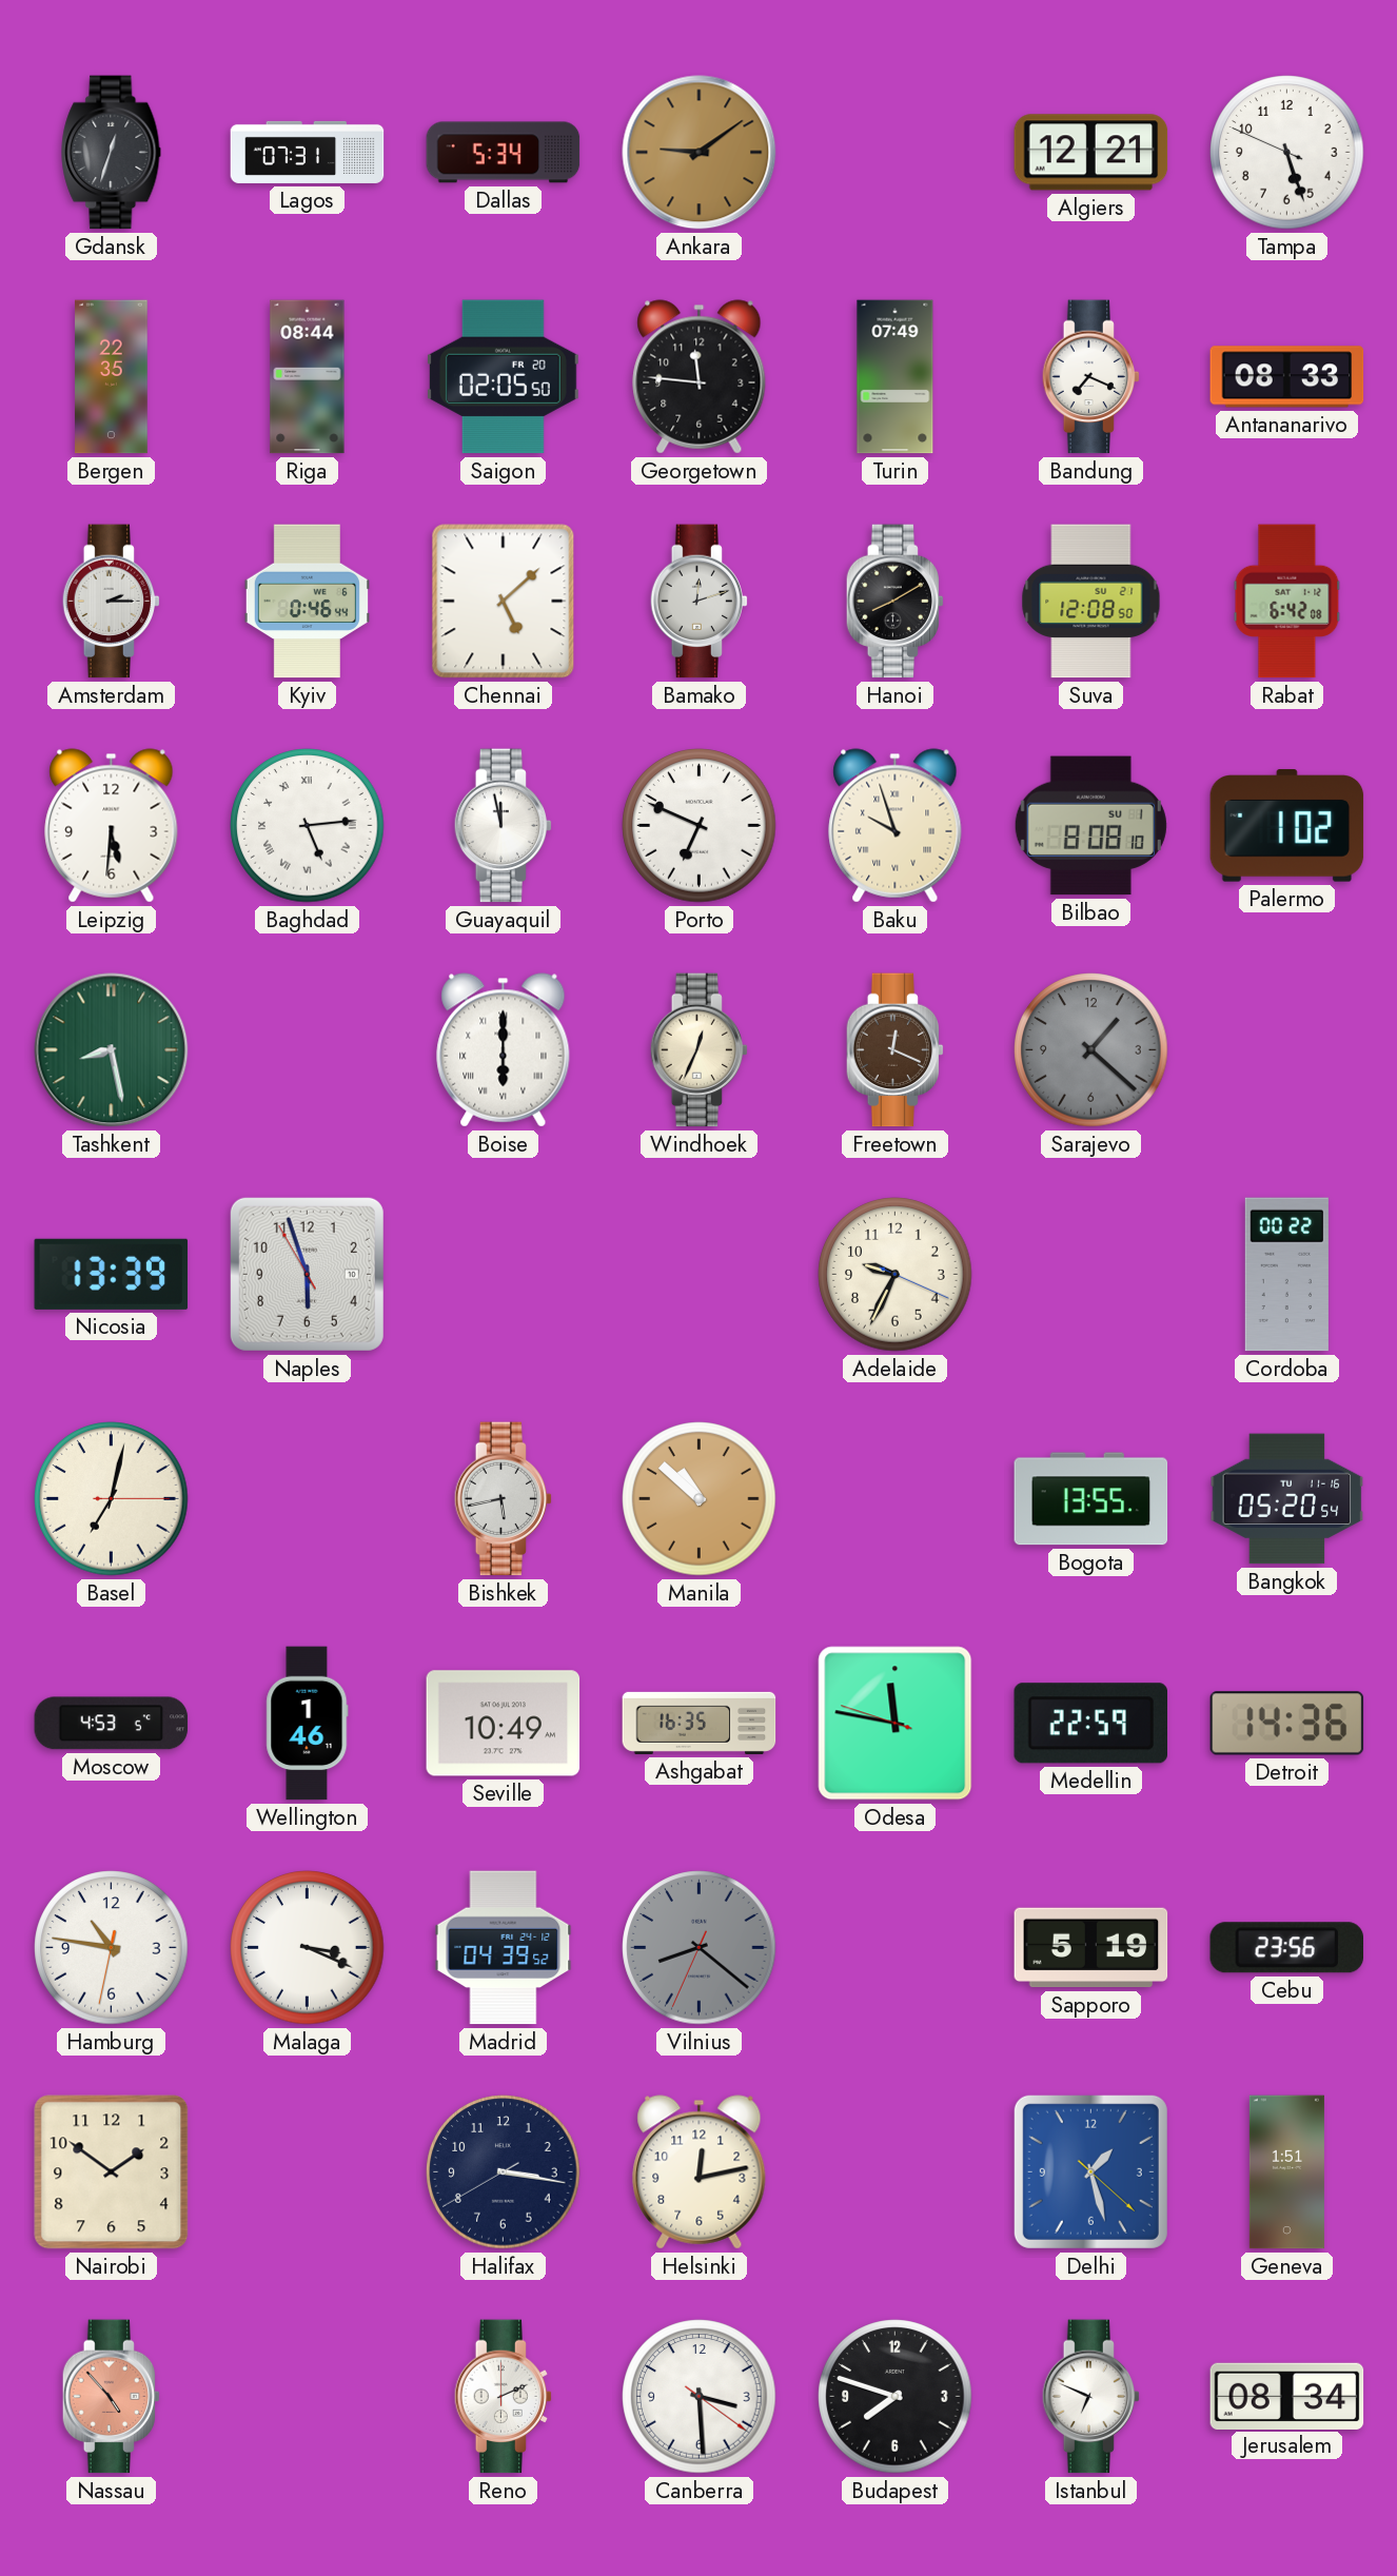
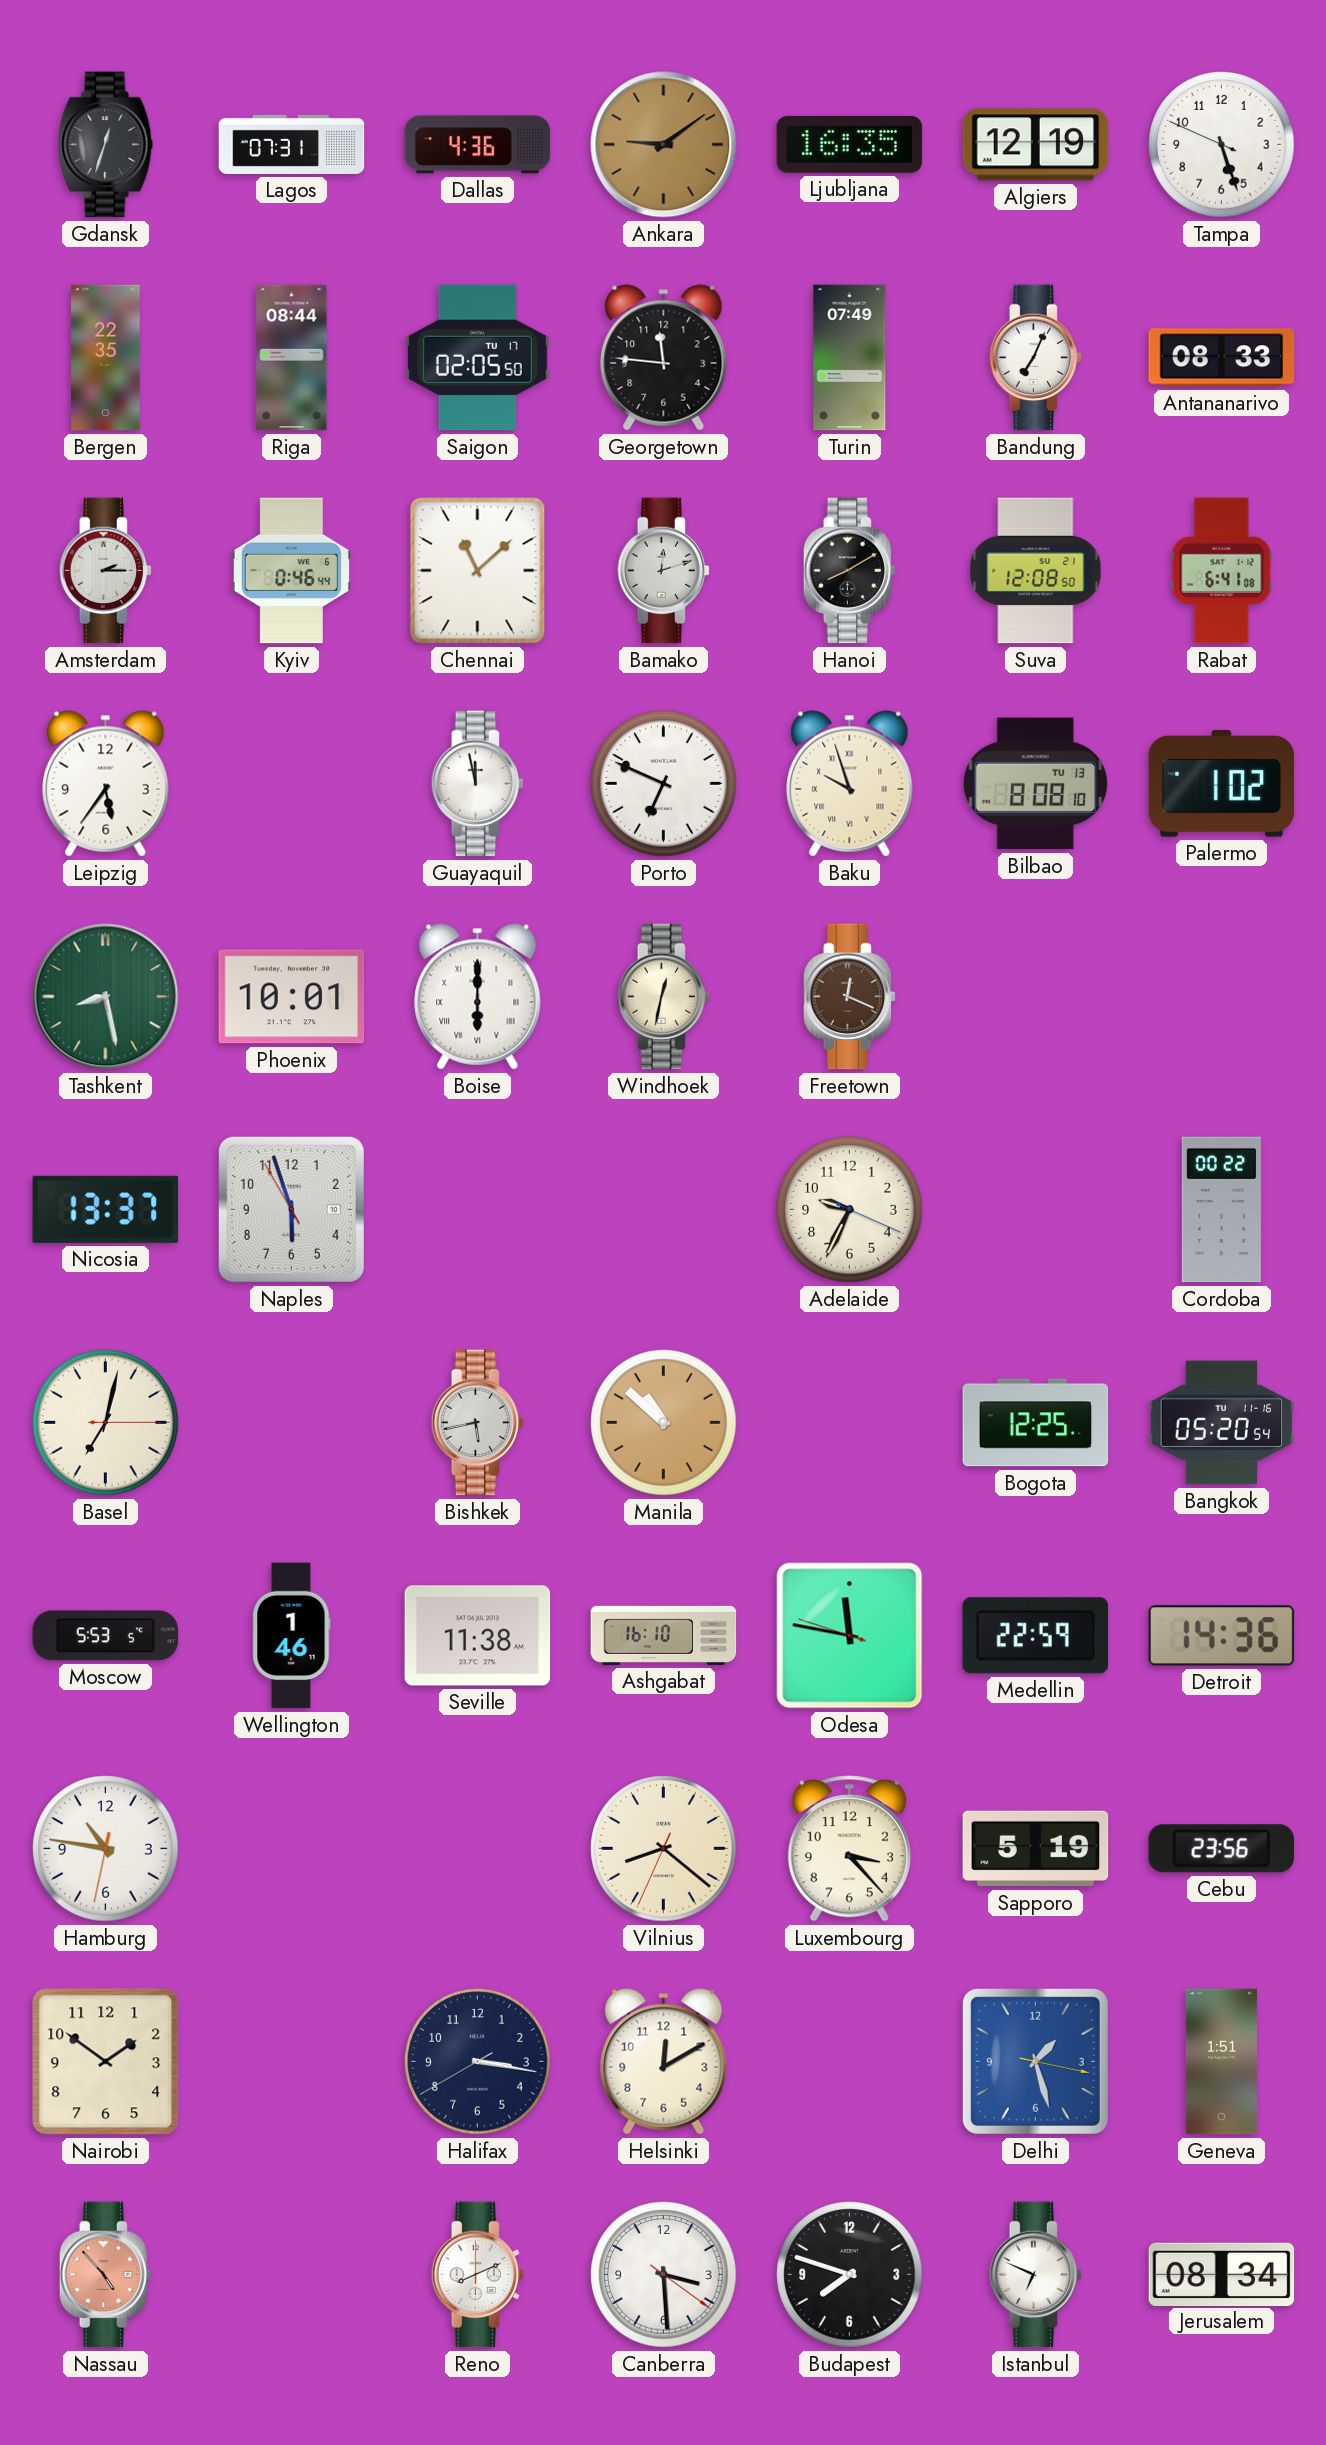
Dallas: 5:34 -> 4:36
Ljubljana: none -> 16:35
Algiers: 12:21 -> 12:19
Saigon date: FR 20 -> TU 17
Bandung: 7:19 -> 7:04
Chennai: 5:08 -> 11:08
Rabat: 6:42 -> 6:41
Leipzig: 5:31 -> 5:36
Baghdad: 5:14 -> none
Bilbao date: SU 1 -> TU 13
Phoenix: none -> 10:01
Windhoek: 12:34 -> 12:32
Sarajevo: 1:22 -> none
Nicosia: 13:39 -> 13:37
Bogota: 13:55 -> 12:25
Moscow: 4:53 -> 5:53
Seville: 10:49 -> 11:38
Ashgabat: 16:35 -> 16:10
Malaga: 3:19 -> none
Madrid: 04:39 -> none
Vilnius dial: grey -> cream
Luxembourg: none -> 3:23
Helsinki: 12:13 -> 12:10
Delhi: 1:27:22 -> 1:27:17
Reno: 2:11 -> 8:11
